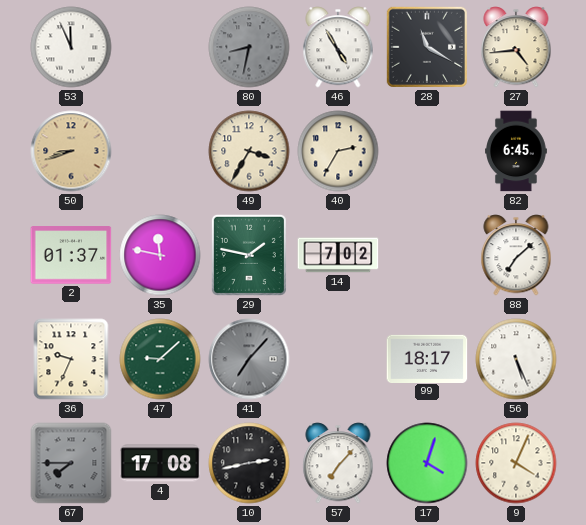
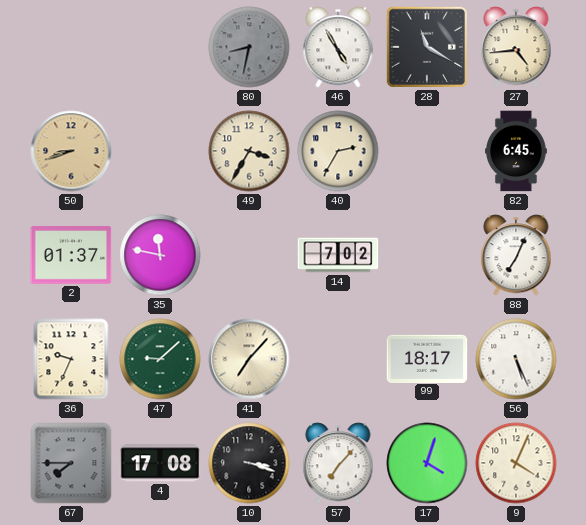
53: 11:56 -> none
29: 1:47 -> none
88: 7:08 -> 7:04
41 dial: grey -> cream
10: 2:43 -> 3:18
